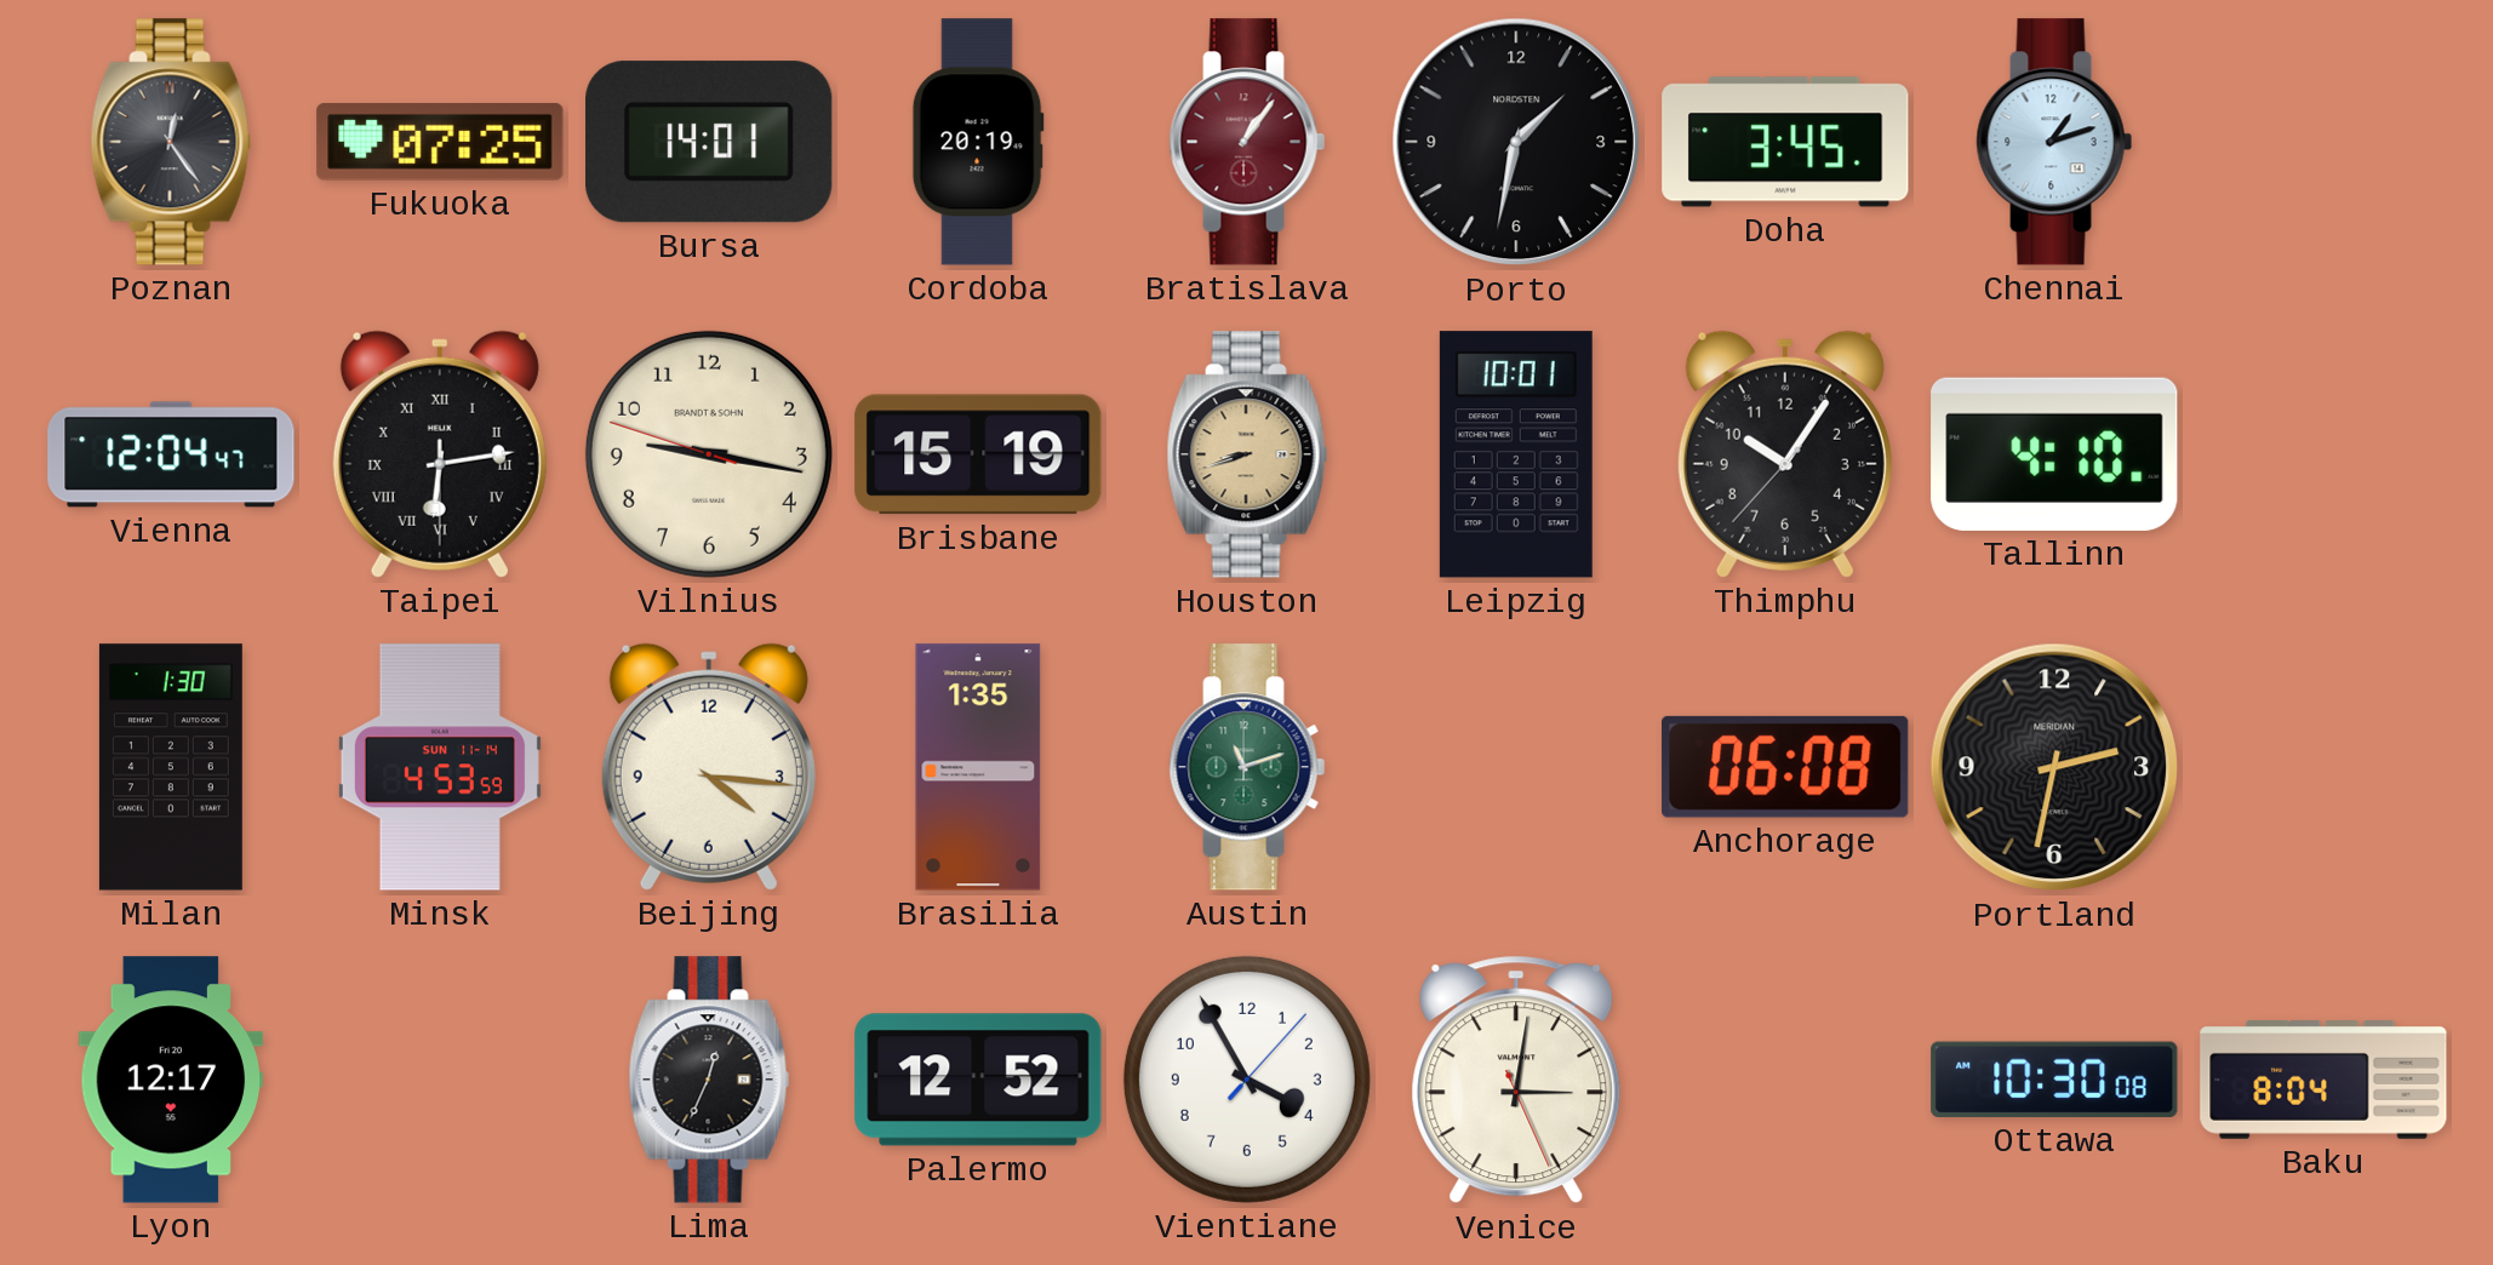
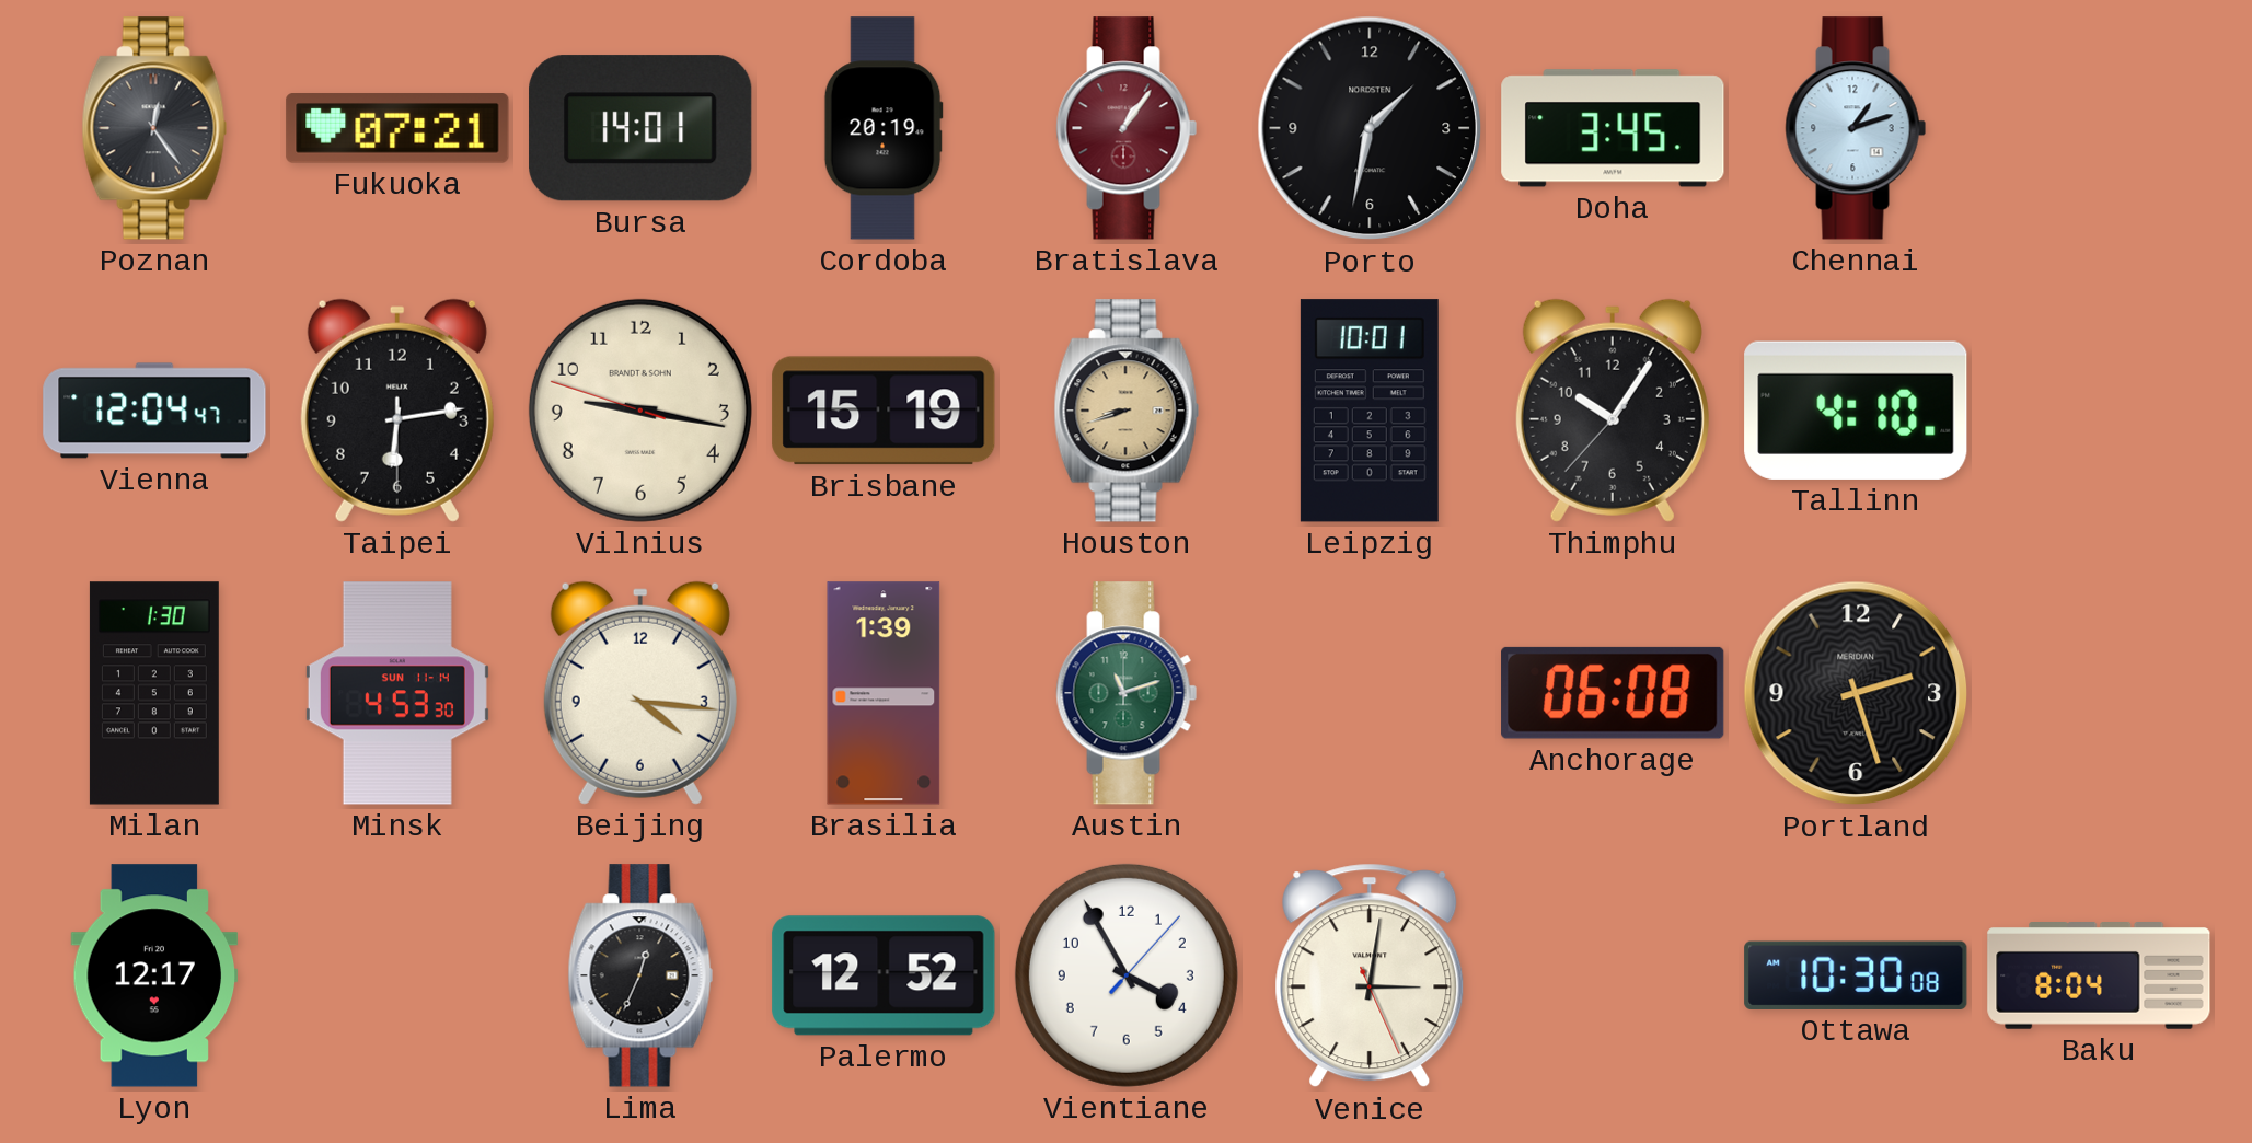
Fukuoka: 07:25 -> 07:21
Taipei numerals: Roman -> Arabic
Minsk: 4:53:59 -> 4:53:30
Brasilia: 1:35 -> 1:39
Portland: 2:32 -> 2:27
